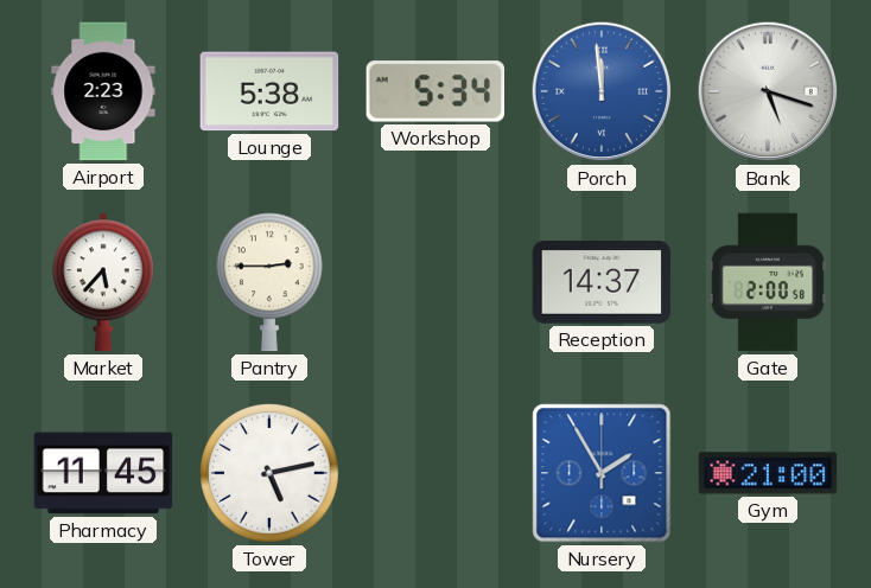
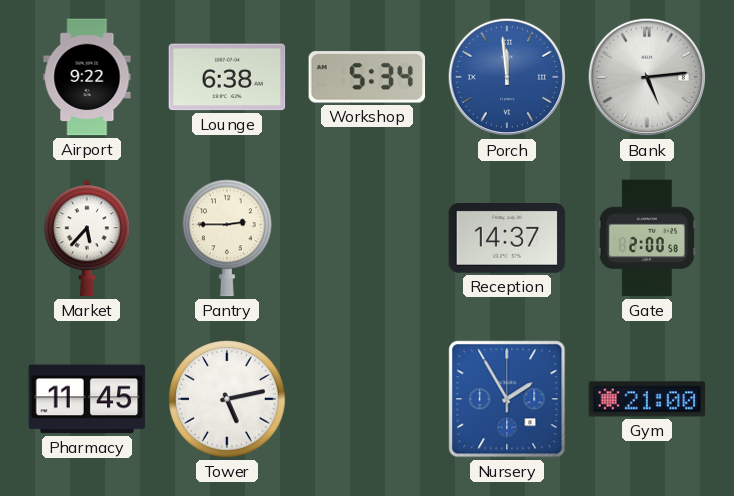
Airport: 2:23 -> 9:22
Lounge: 5:38 -> 6:38
Bank: 5:18 -> 5:14
